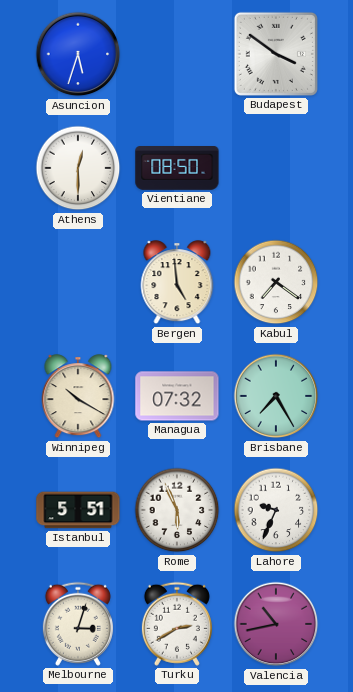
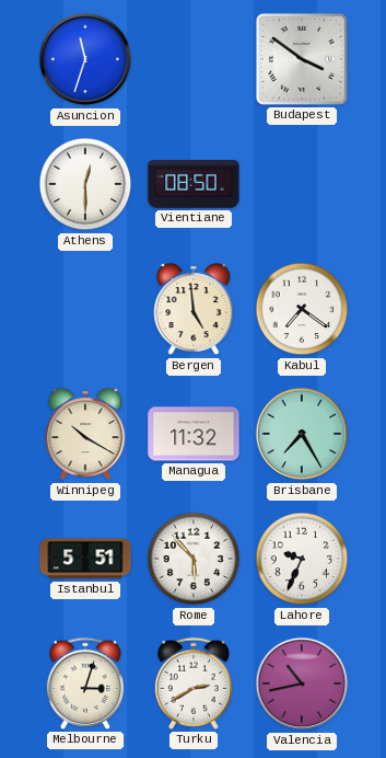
Asuncion: 5:33 -> 11:33
Managua: 07:32 -> 11:32
Rome: 5:56 -> 5:53
